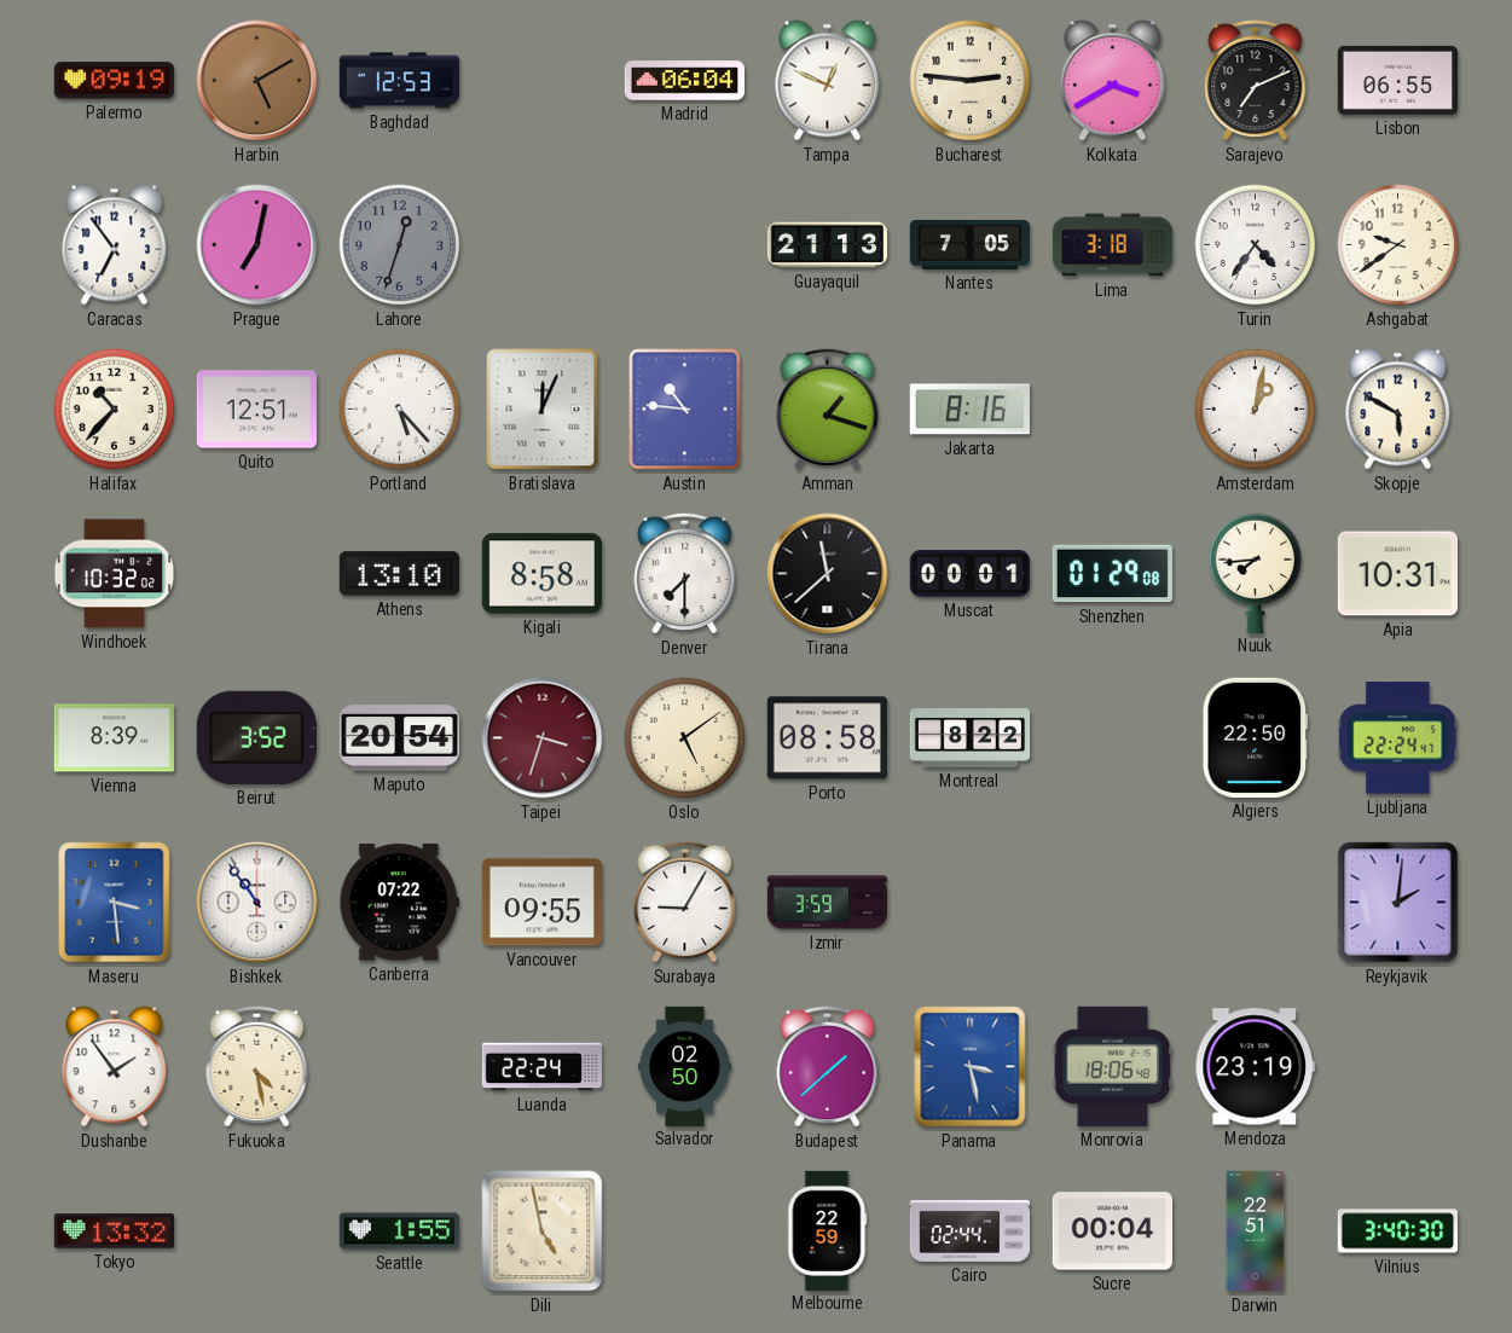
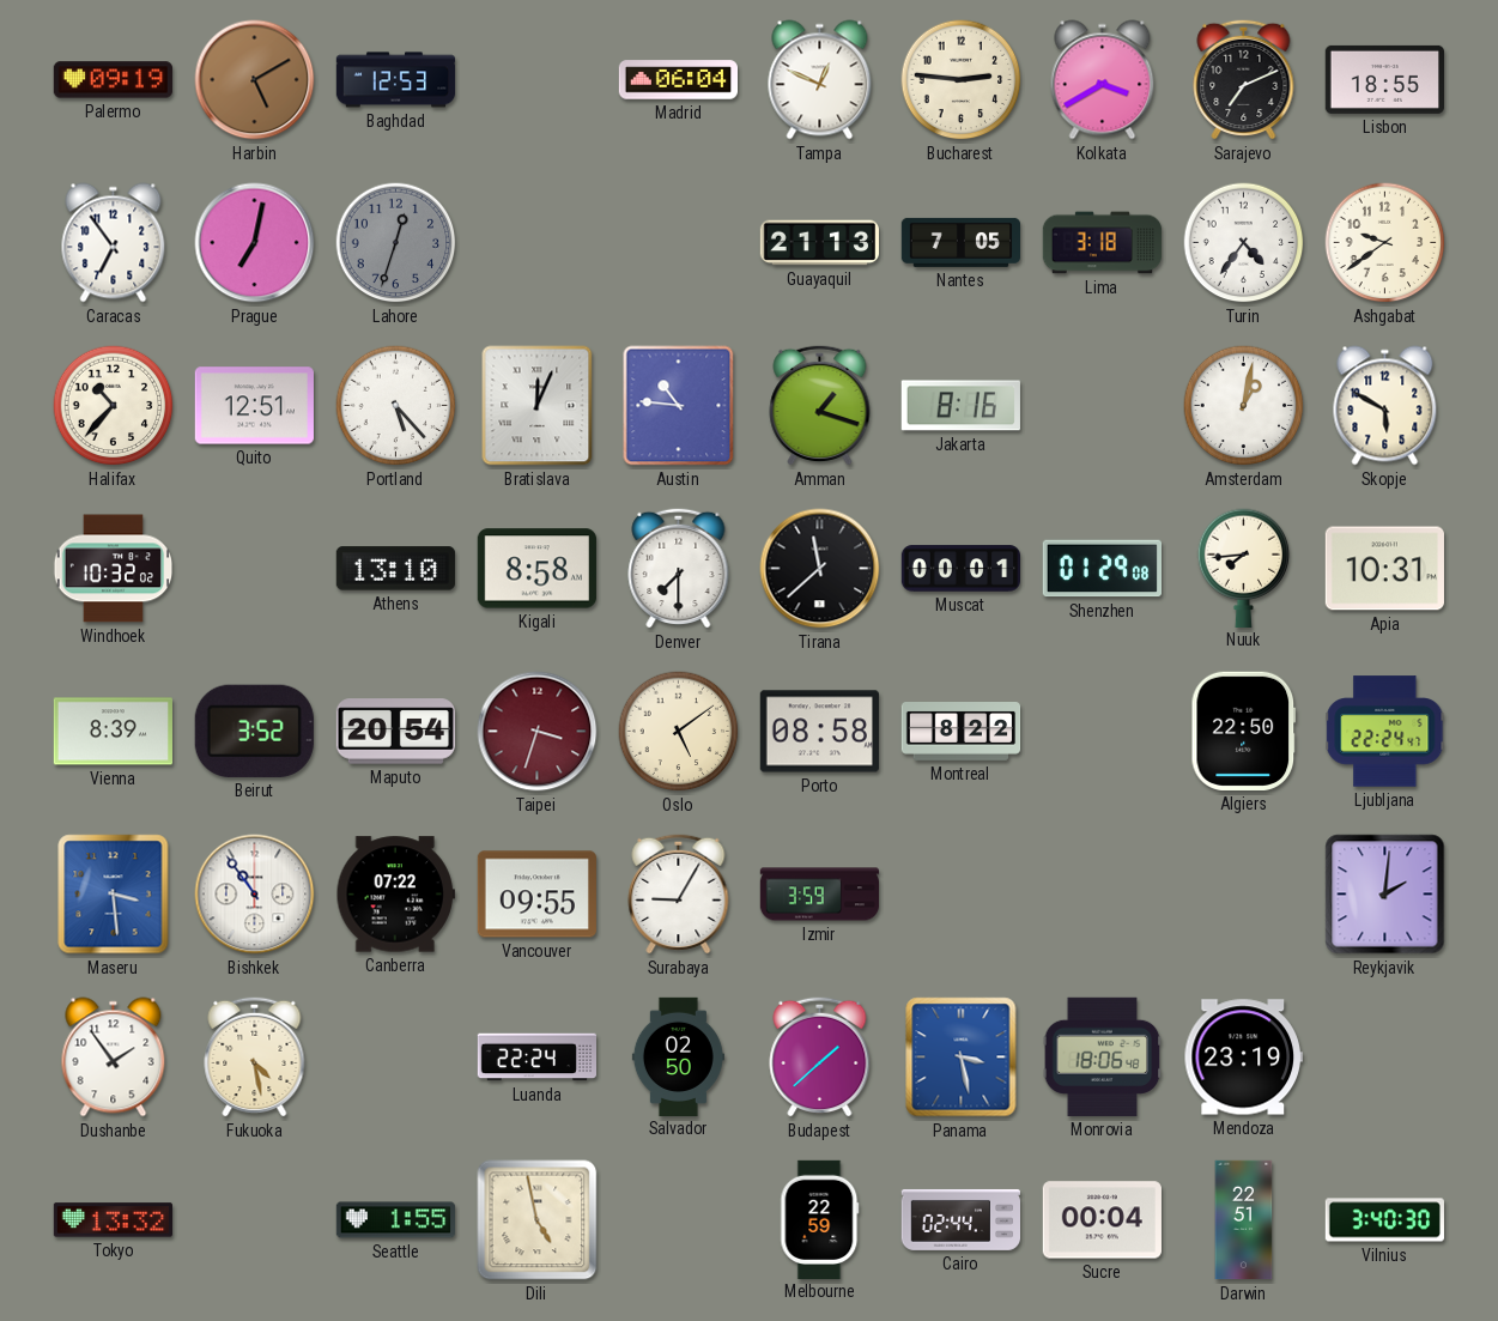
Lisbon: 06:55 -> 18:55
